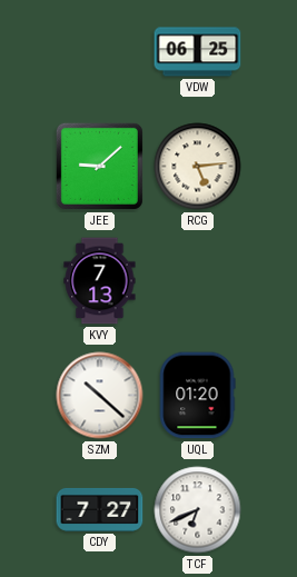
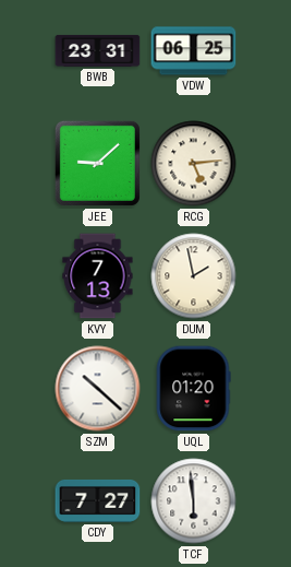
BWB: none -> 23:31
DUM: none -> 1:58
TCF: 6:41 -> 5:59
